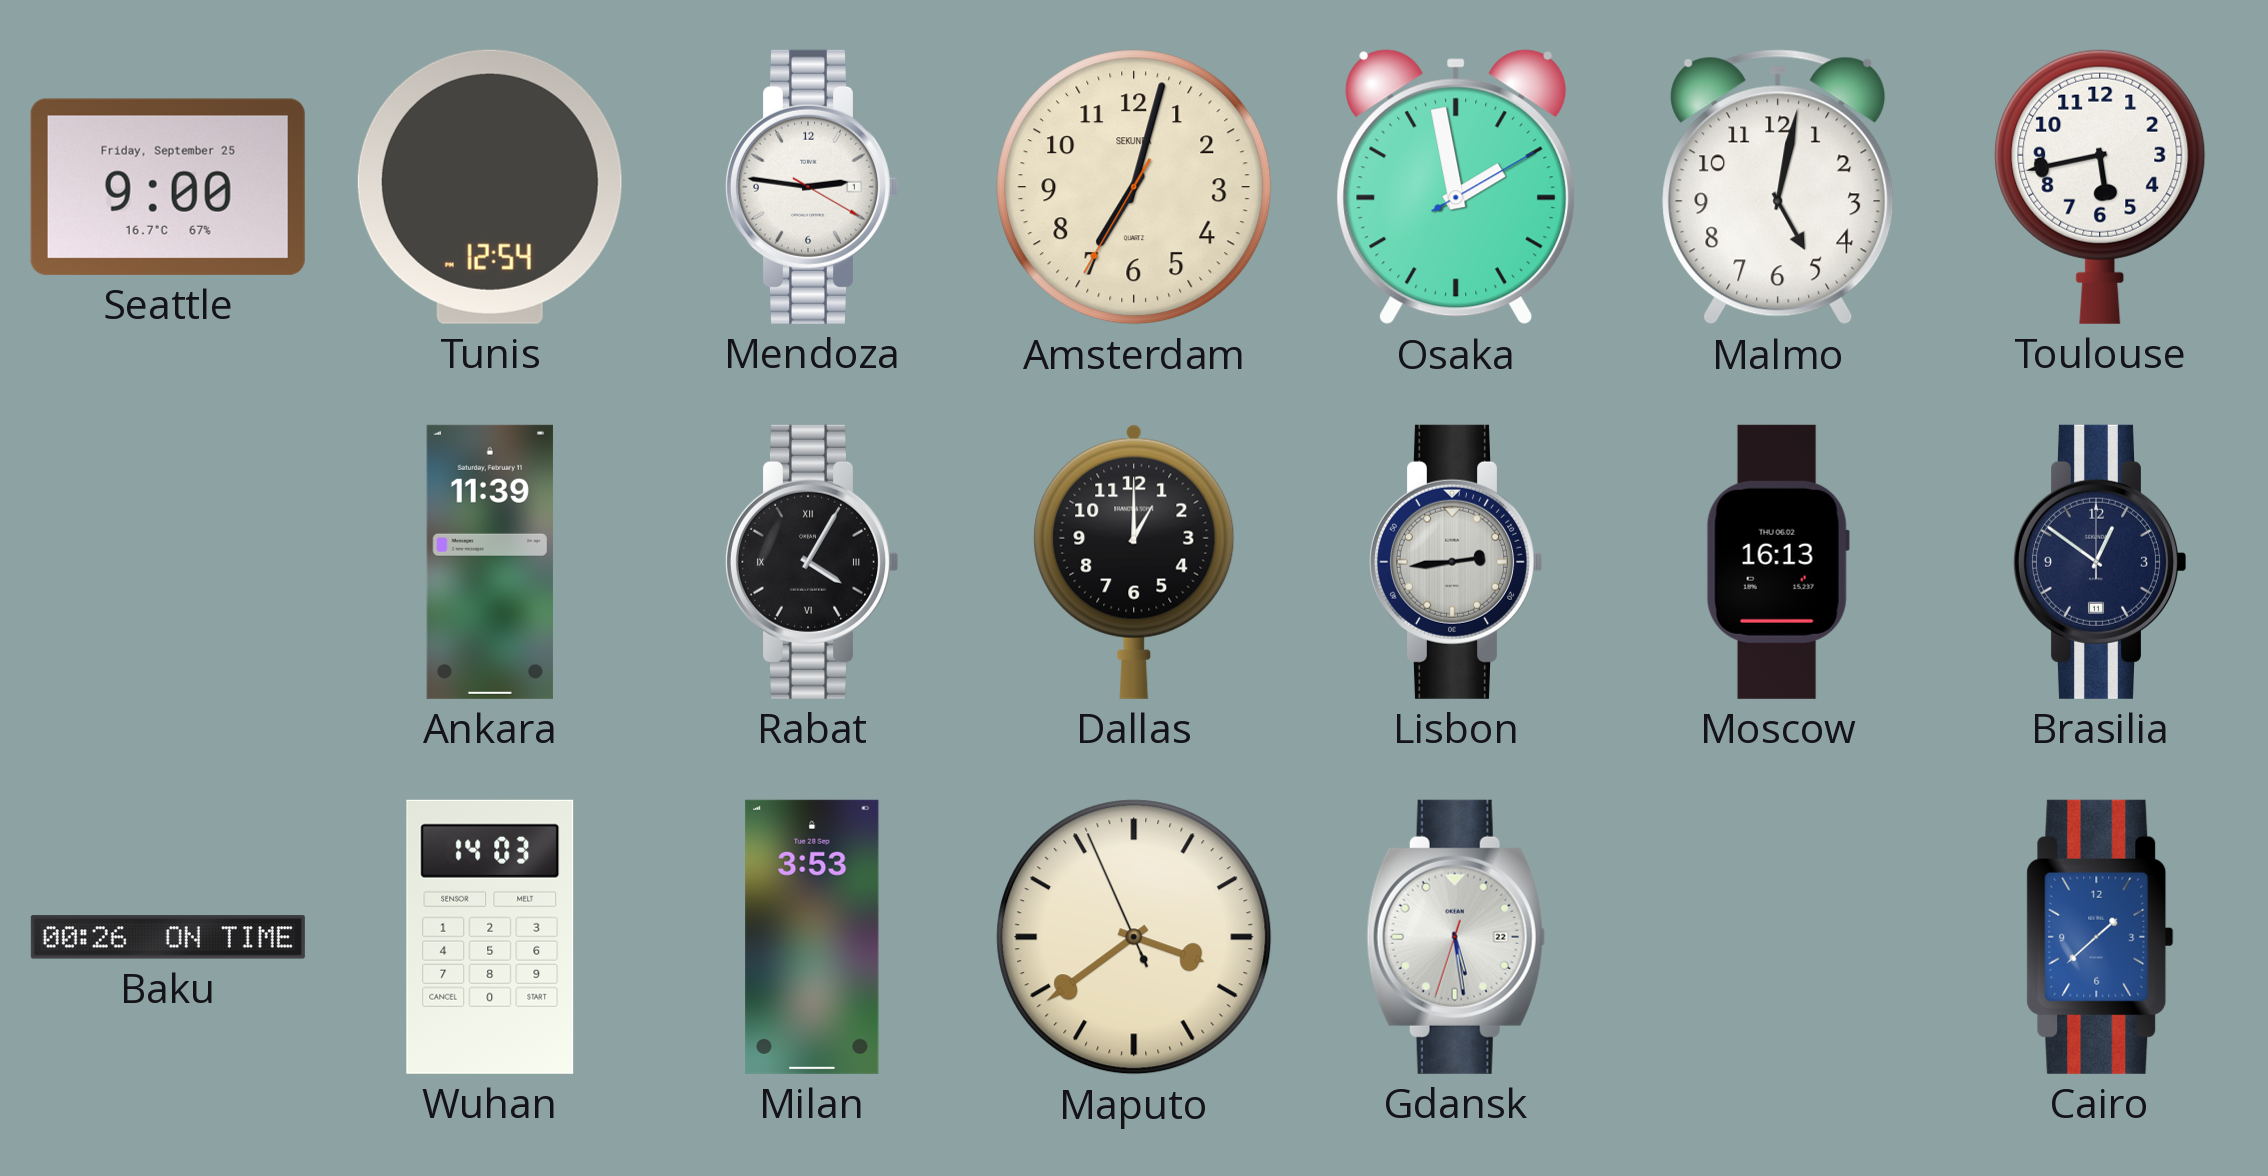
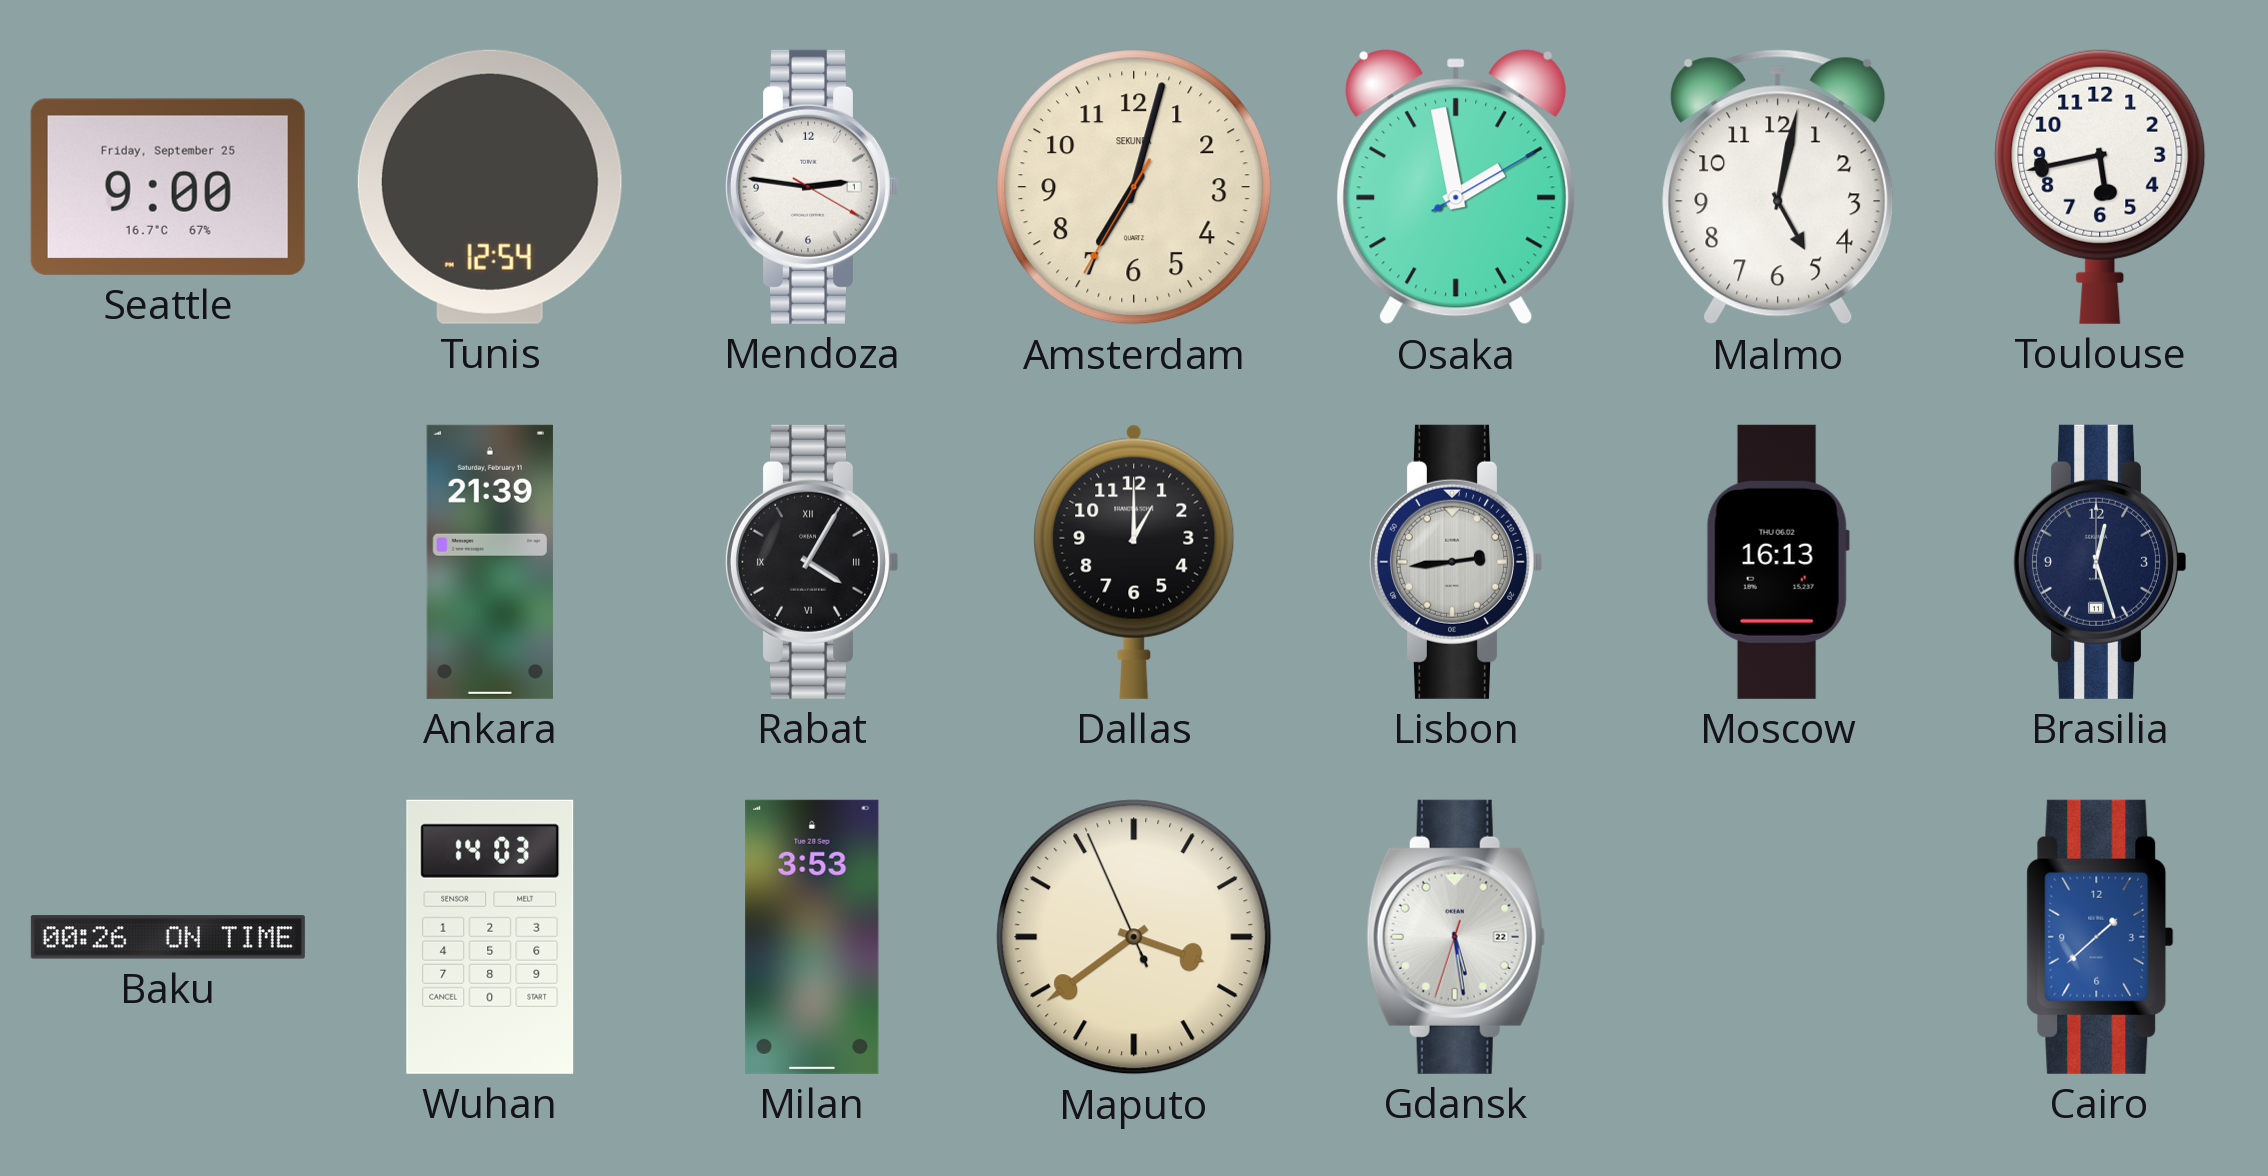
Ankara: 11:39 -> 21:39
Brasilia: 12:51 -> 12:27
